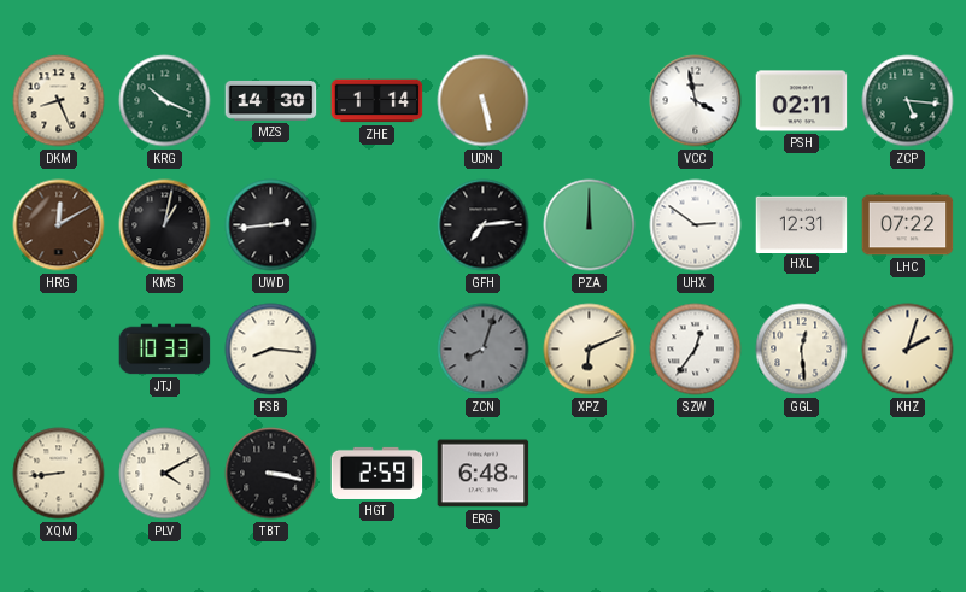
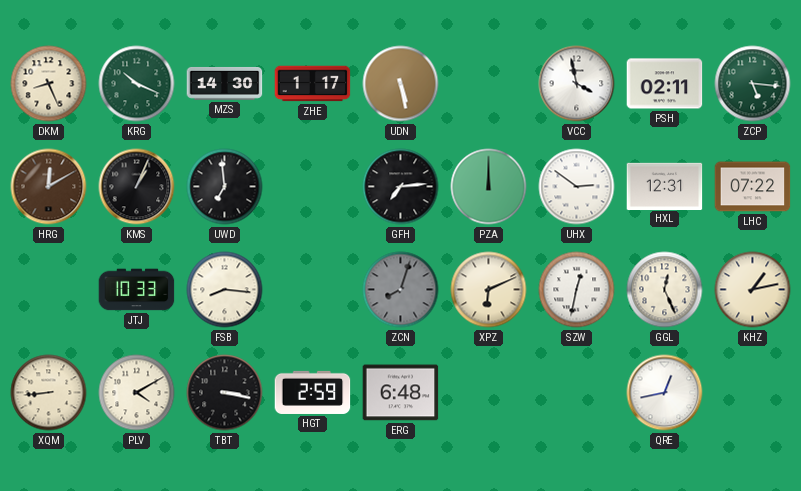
ZHE: 1:14 -> 1:17
KMS: 1:02 -> 1:04
UWD: 2:44 -> 6:59
SZW: 12:36 -> 12:32
GGL: 12:29 -> 12:26
KHZ: 2:03 -> 1:13
QRE: none -> 12:43
